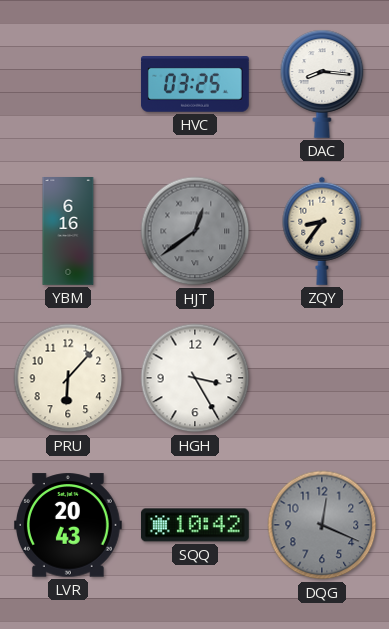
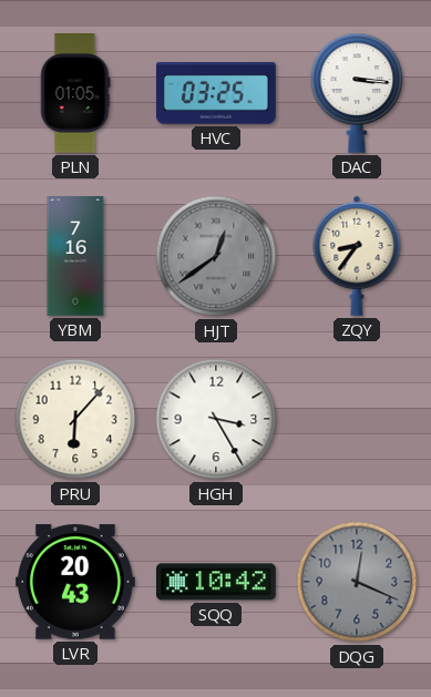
PLN: none -> 01:05
DAC: 8:16 -> 3:16
YBM: 6:16 -> 7:16
